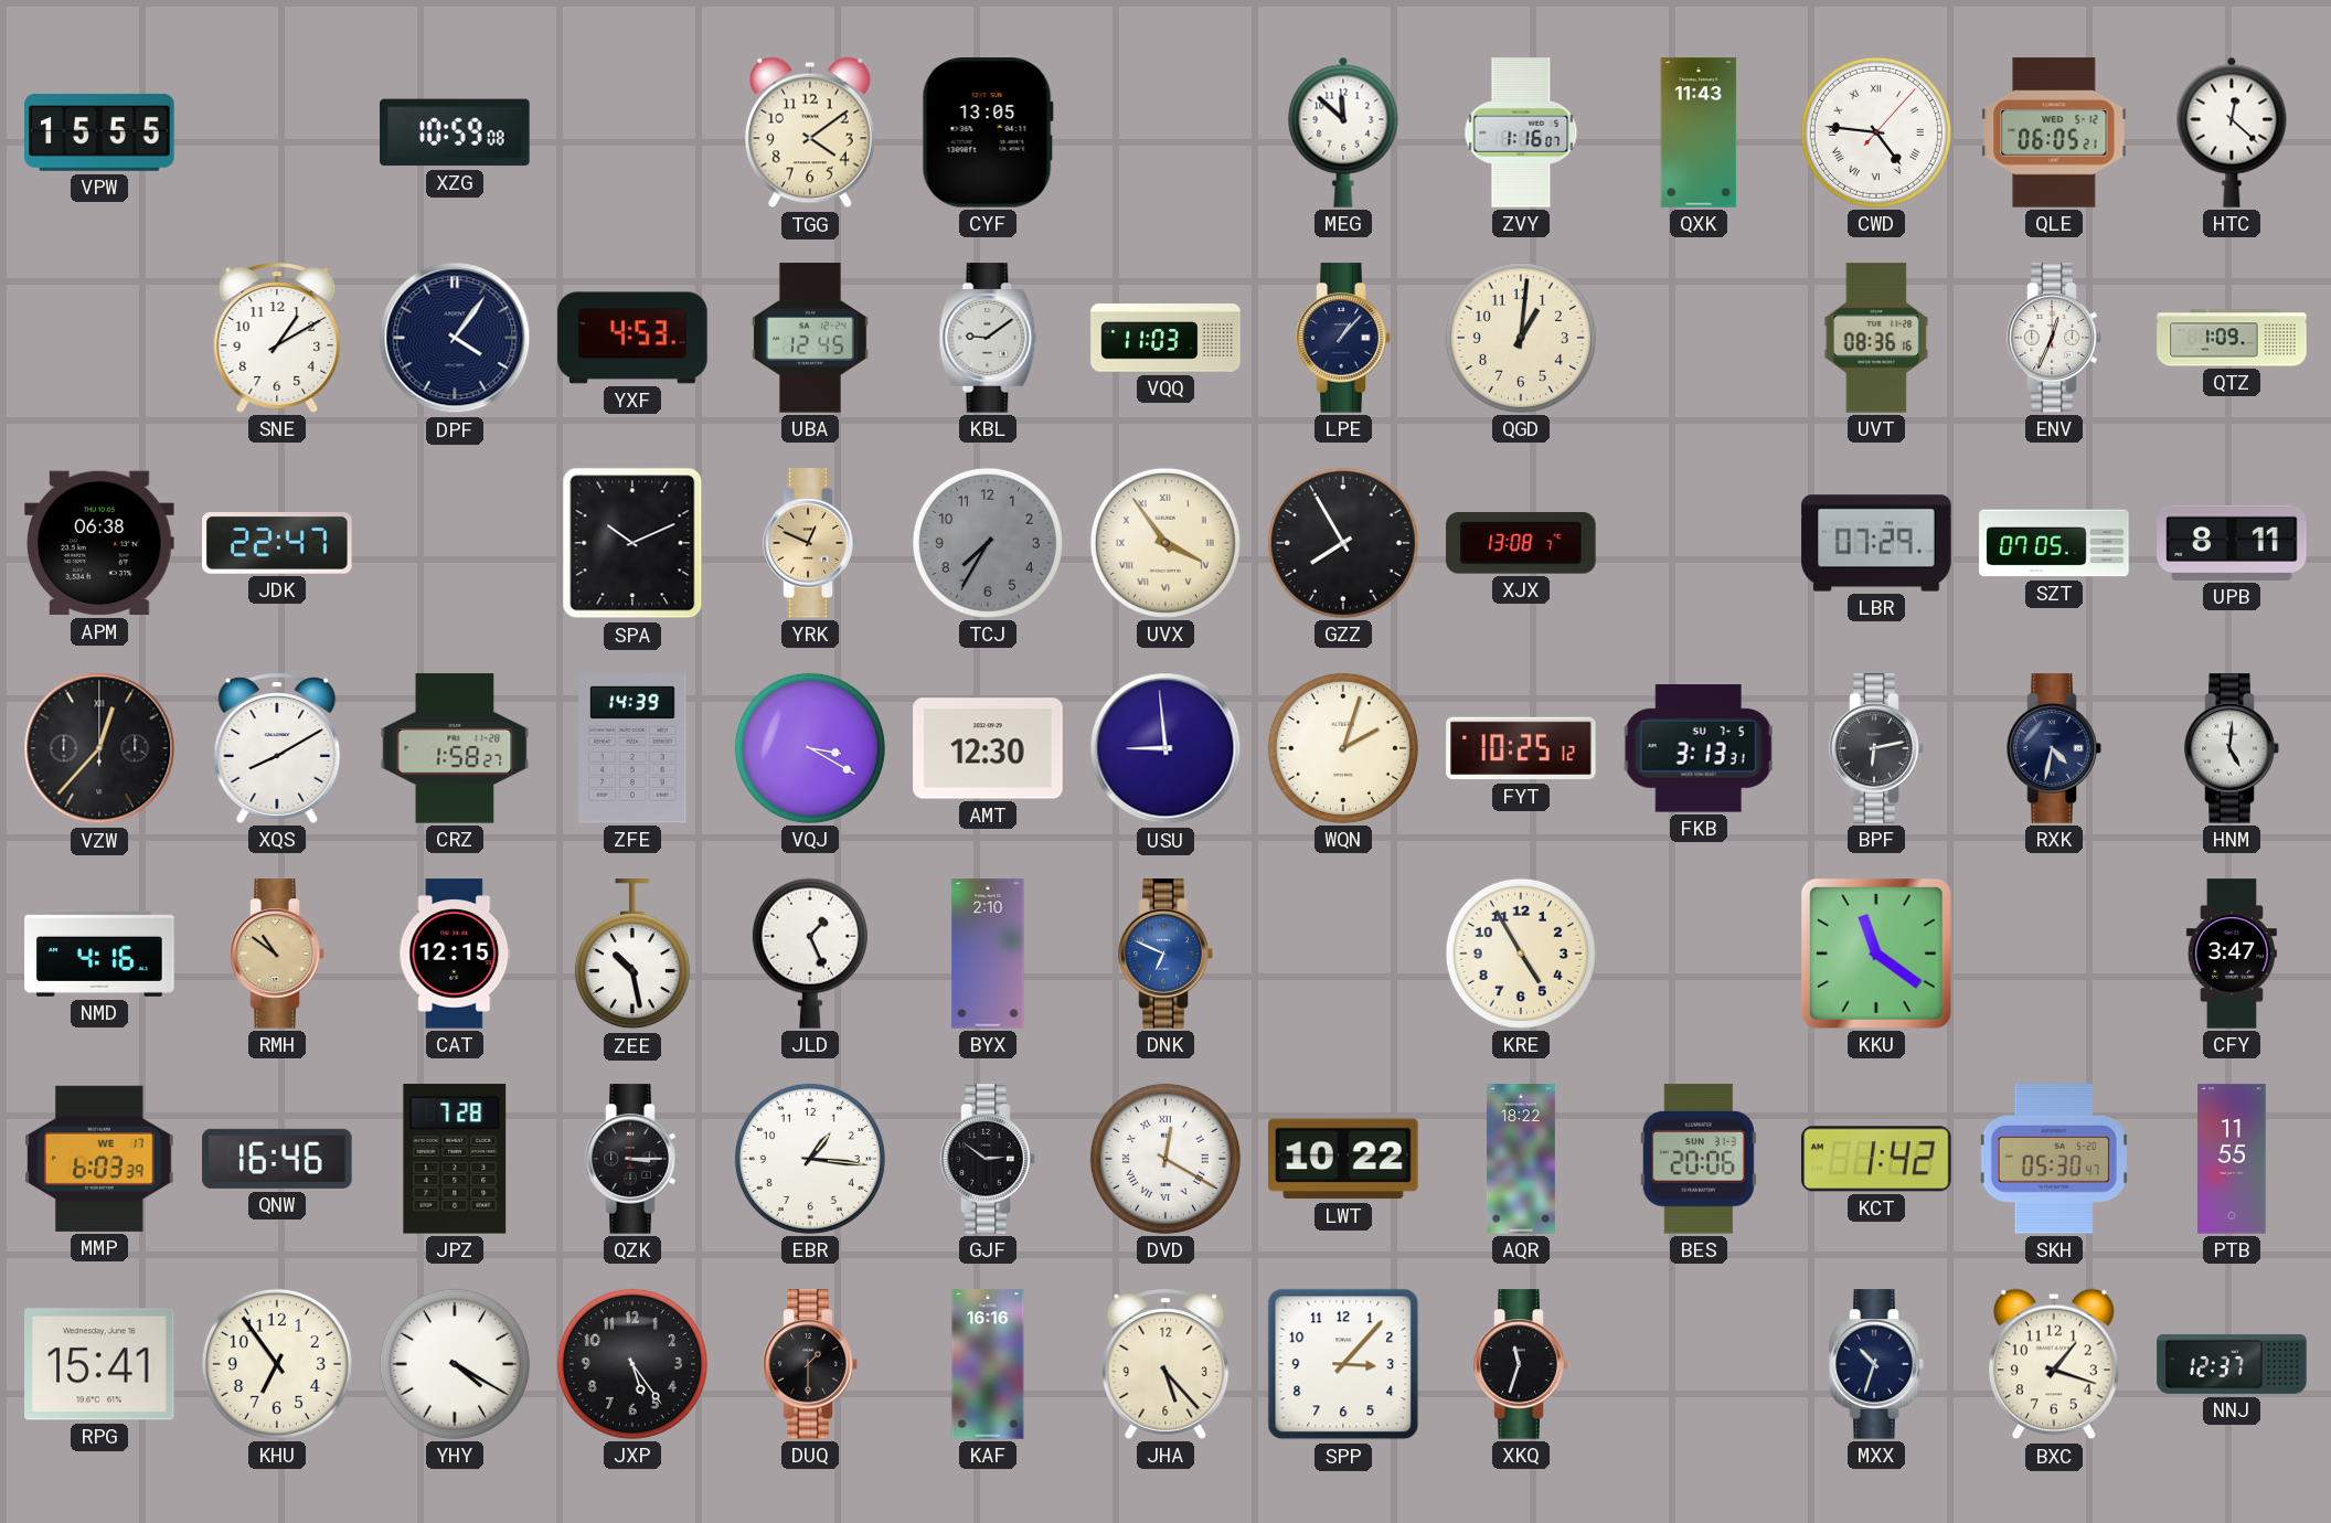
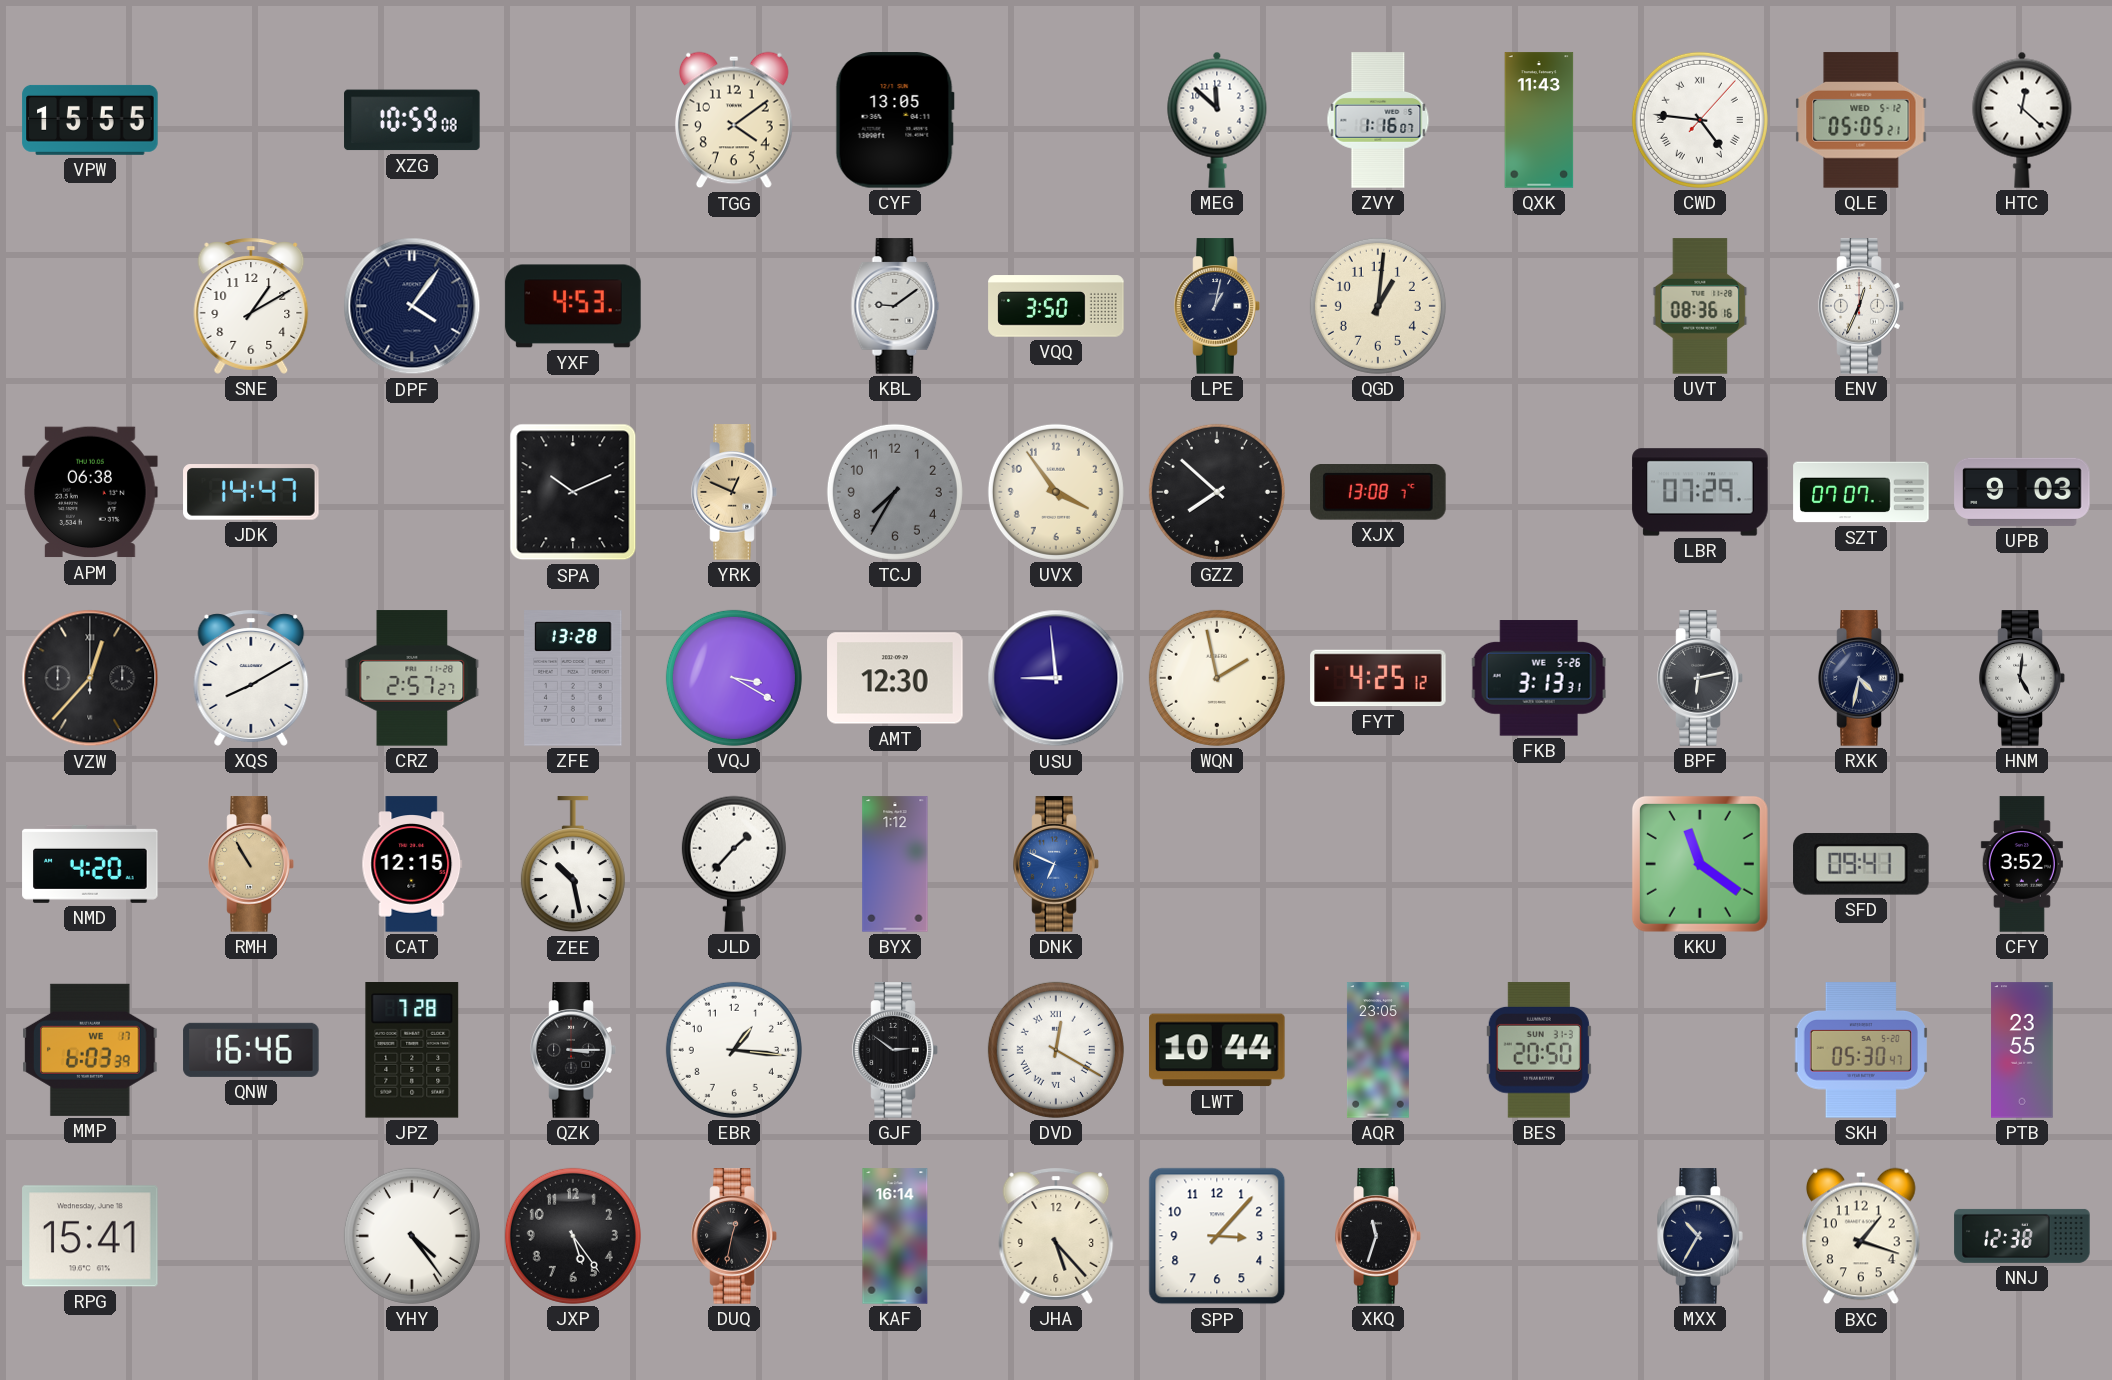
QLE: 06:05 -> 05:05
UBA: 12:45 -> none
VQQ: 11:03 -> 3:50
LPE: 1:07 -> 1:02
QTZ: 1:09 -> none
JDK: 22:47 -> 14:47
UVX numerals: Roman -> Arabic
GZZ: 7:55 -> 7:52
SZT: 07:05 -> 07:07
UPB: 8:11 -> 9:03
CRZ: 1:58 -> 2:57
ZFE: 14:39 -> 13:28
WQN: 2:03 -> 1:58
FYT: 10:25 -> 4:25
FKB date: SU 7-5 -> WE 5-26
NMD: 4:16 -> 4:20
RMH: 10:51 -> 10:55
JLD: 1:26 -> 1:37
BYX: 2:10 -> 1:12
KRE: 4:55 -> none
SFD: none -> 09:41
CFY: 3:47 -> 3:52
LWT: 10:22 -> 10:44
AQR: 18:22 -> 23:05
BES: 20:06 -> 20:50
KCT: 1:42 -> none
PTB: 11:55 -> 23:55
KHU: 6:54 -> none
YHY: 4:20 -> 4:24
DUQ: 1:30 -> 12:32
KAF: 16:16 -> 16:14
MXX: 10:33 -> 10:35
NNJ: 12:37 -> 12:38
